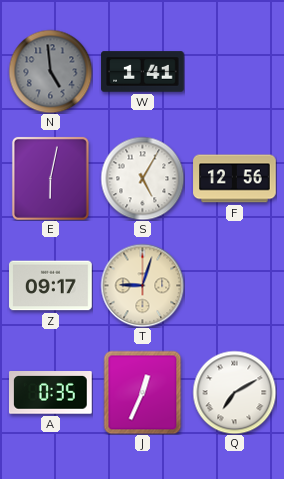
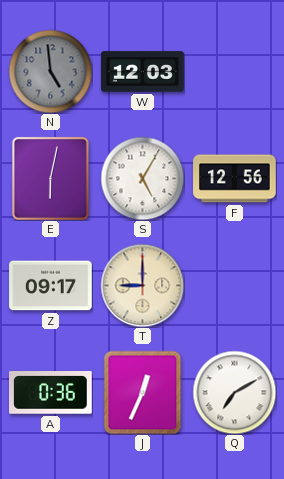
W: 1:41 -> 12:03
T: 9:03 -> 9:00
A: 0:35 -> 0:36
